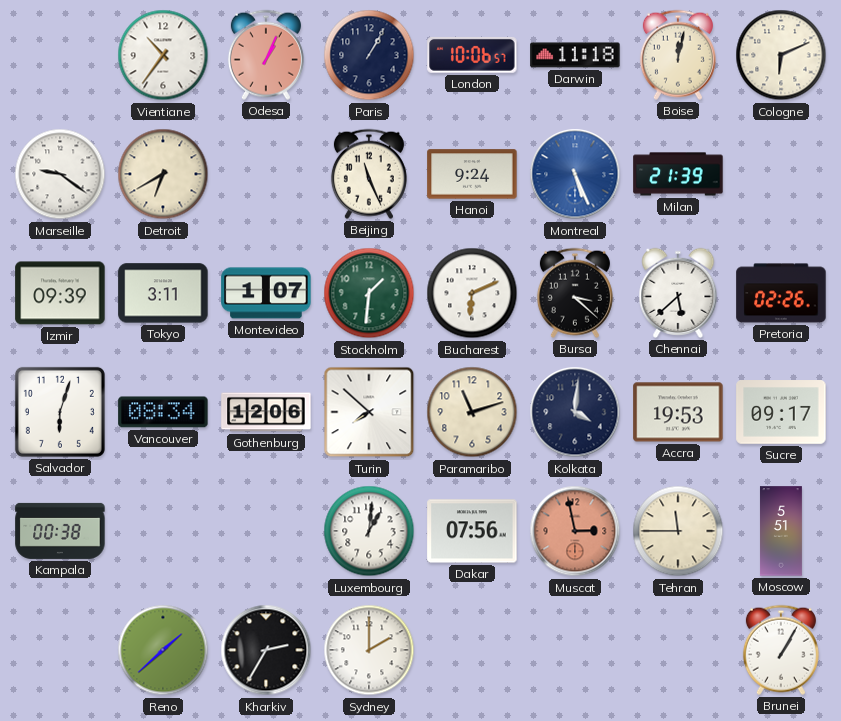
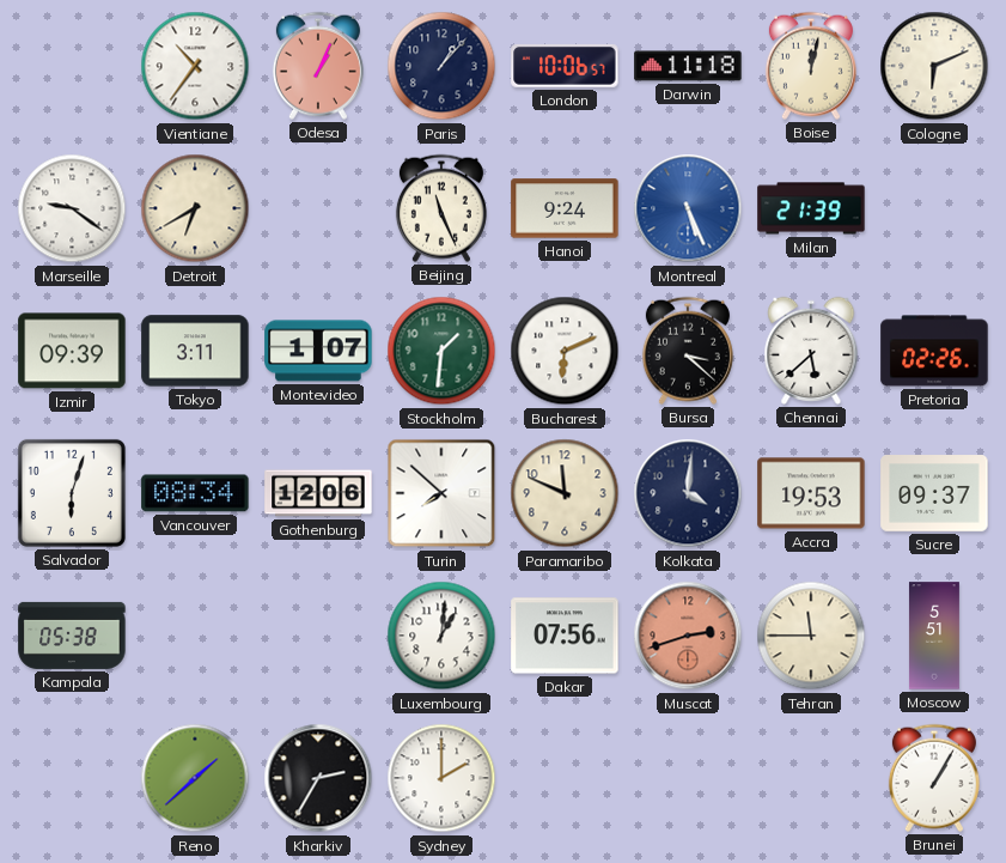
Paris: 1:05 -> 1:07
Paramaribo: 11:12 -> 11:49
Sucre: 09:17 -> 09:37
Kampala: 00:38 -> 05:38
Muscat: 2:58 -> 2:42
